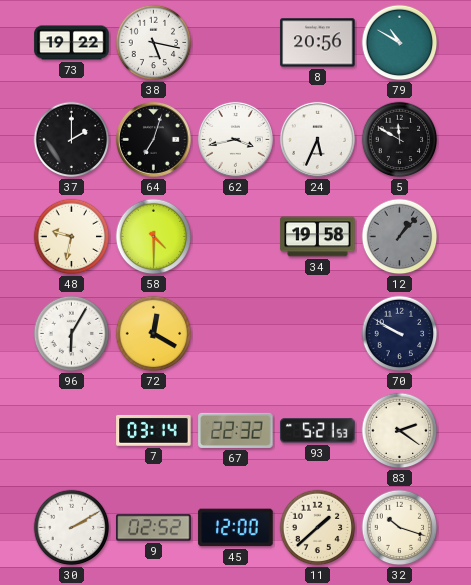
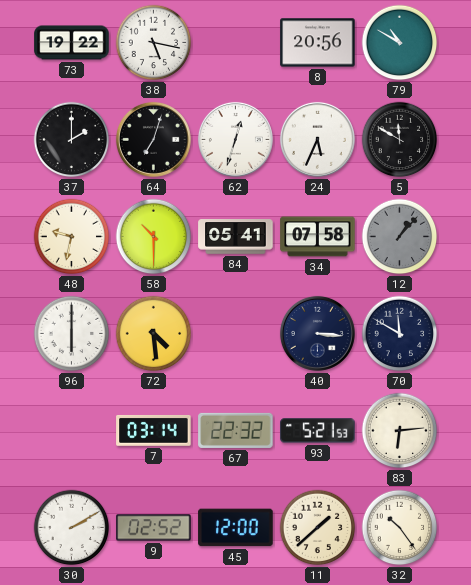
62: 3:43 -> 12:33
58: 4:30 -> 10:30
84: none -> 05:41
34: 19:58 -> 07:58
96: 6:05 -> 6:00
72: 12:20 -> 4:29
40: none -> 3:16
70: 9:50 -> 11:50
83: 2:21 -> 6:14
32: 10:18 -> 10:24
